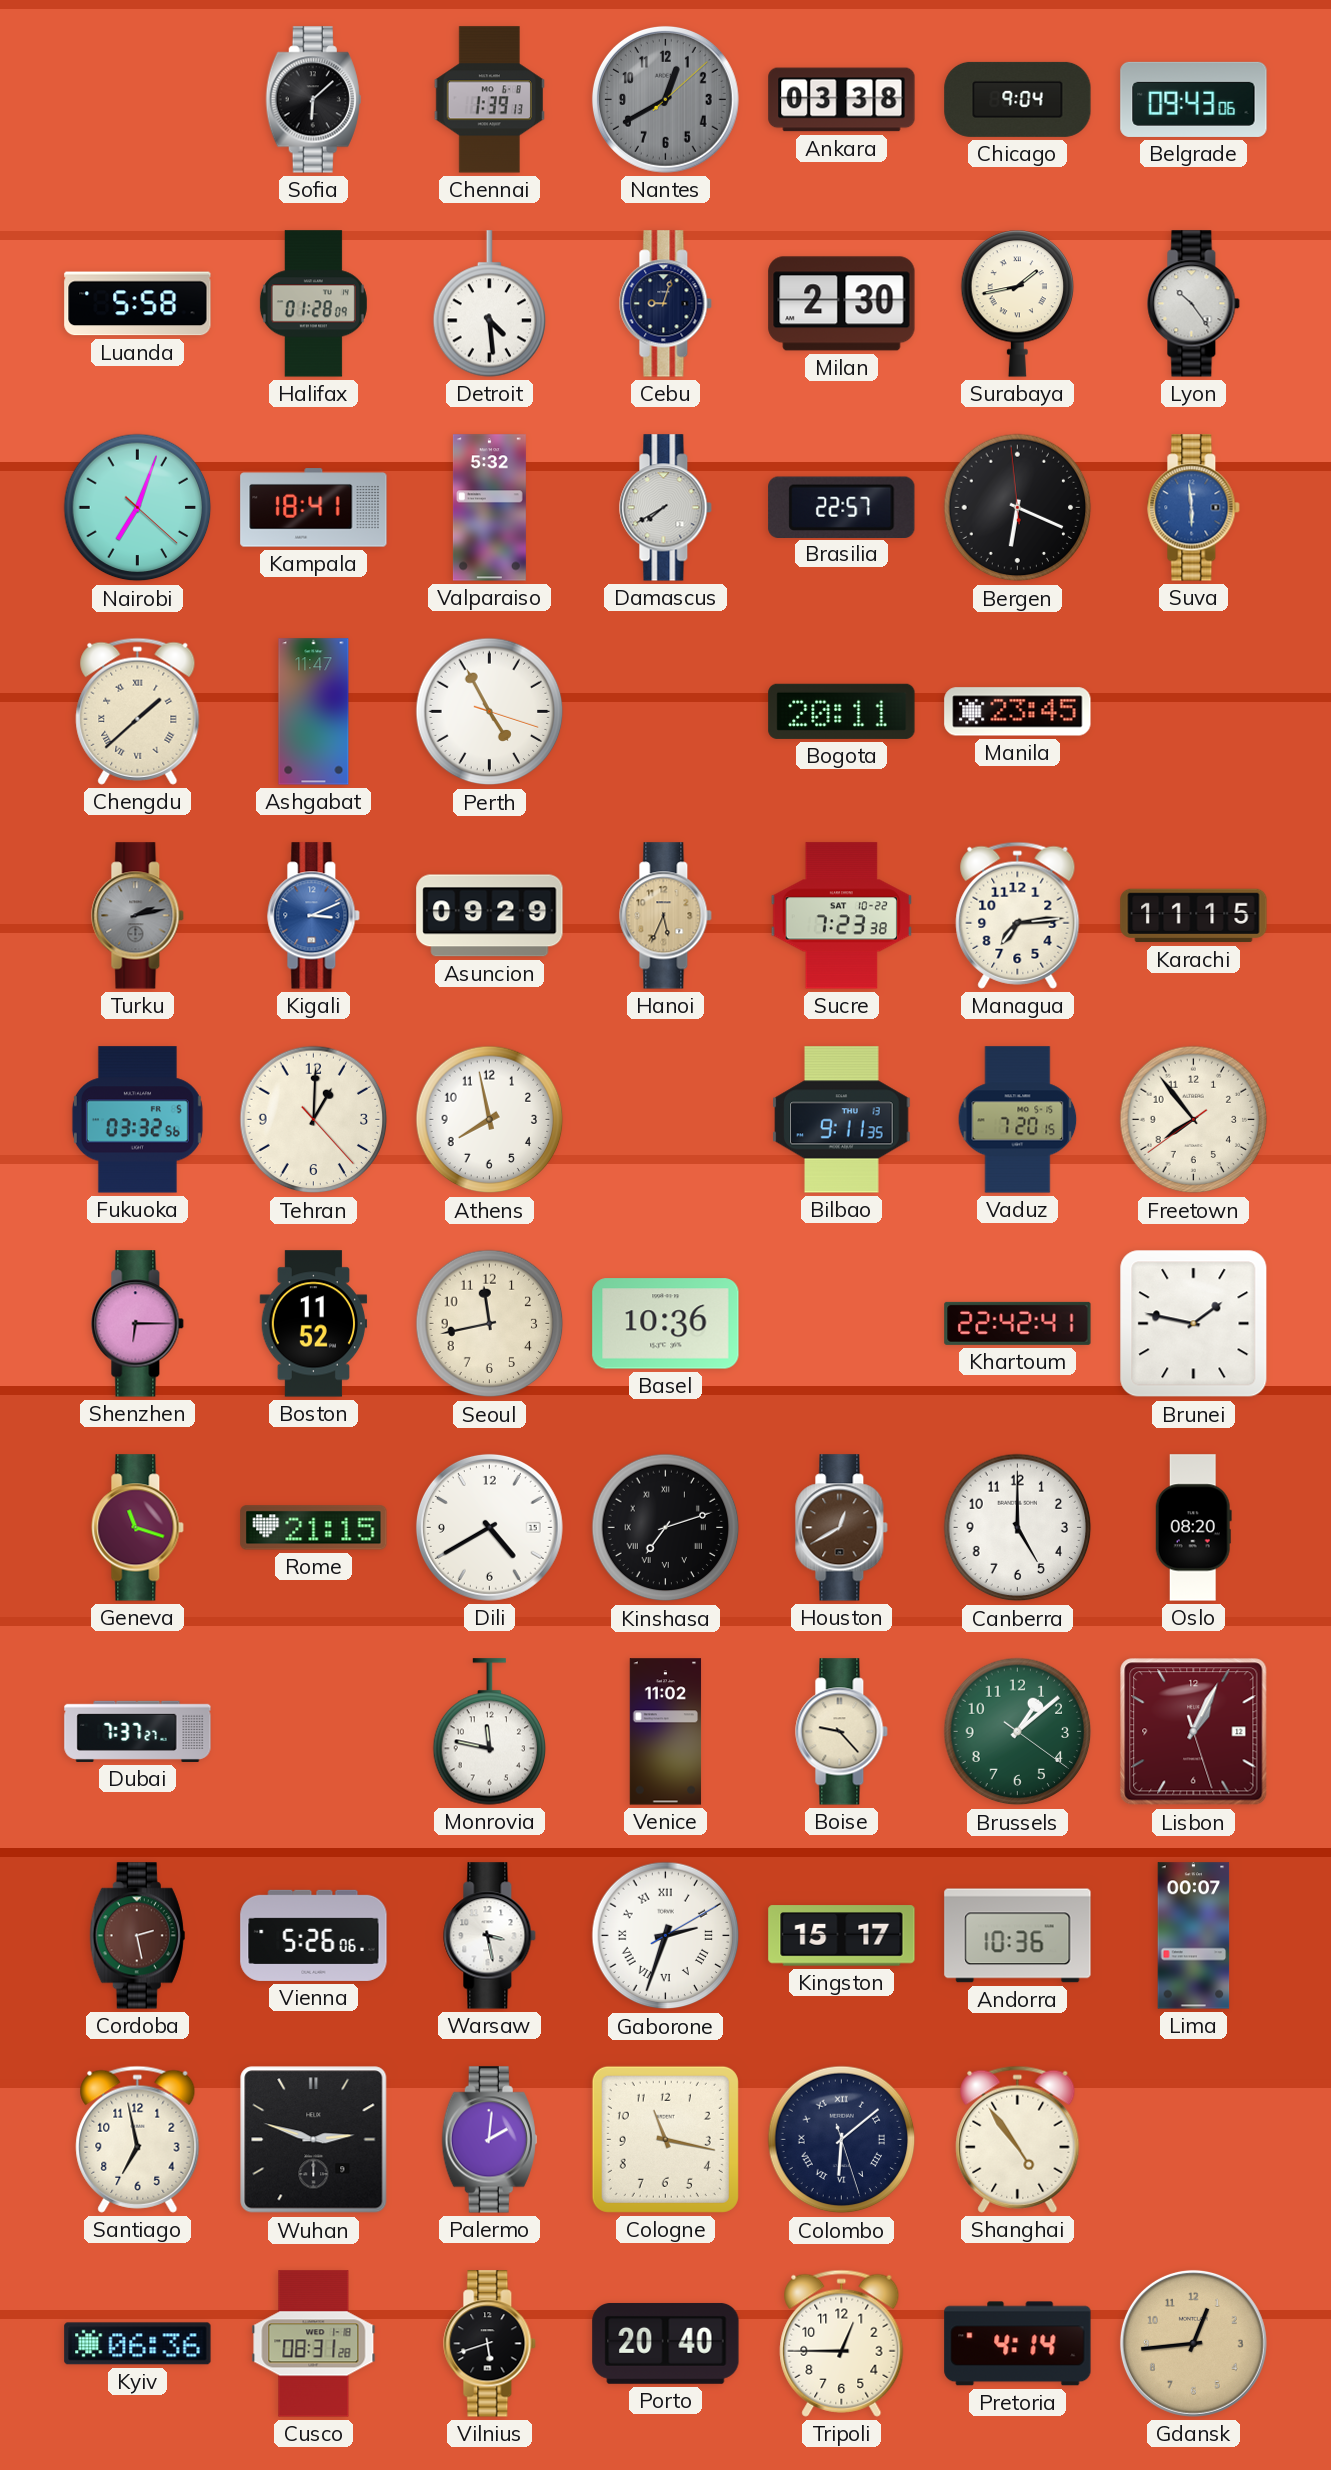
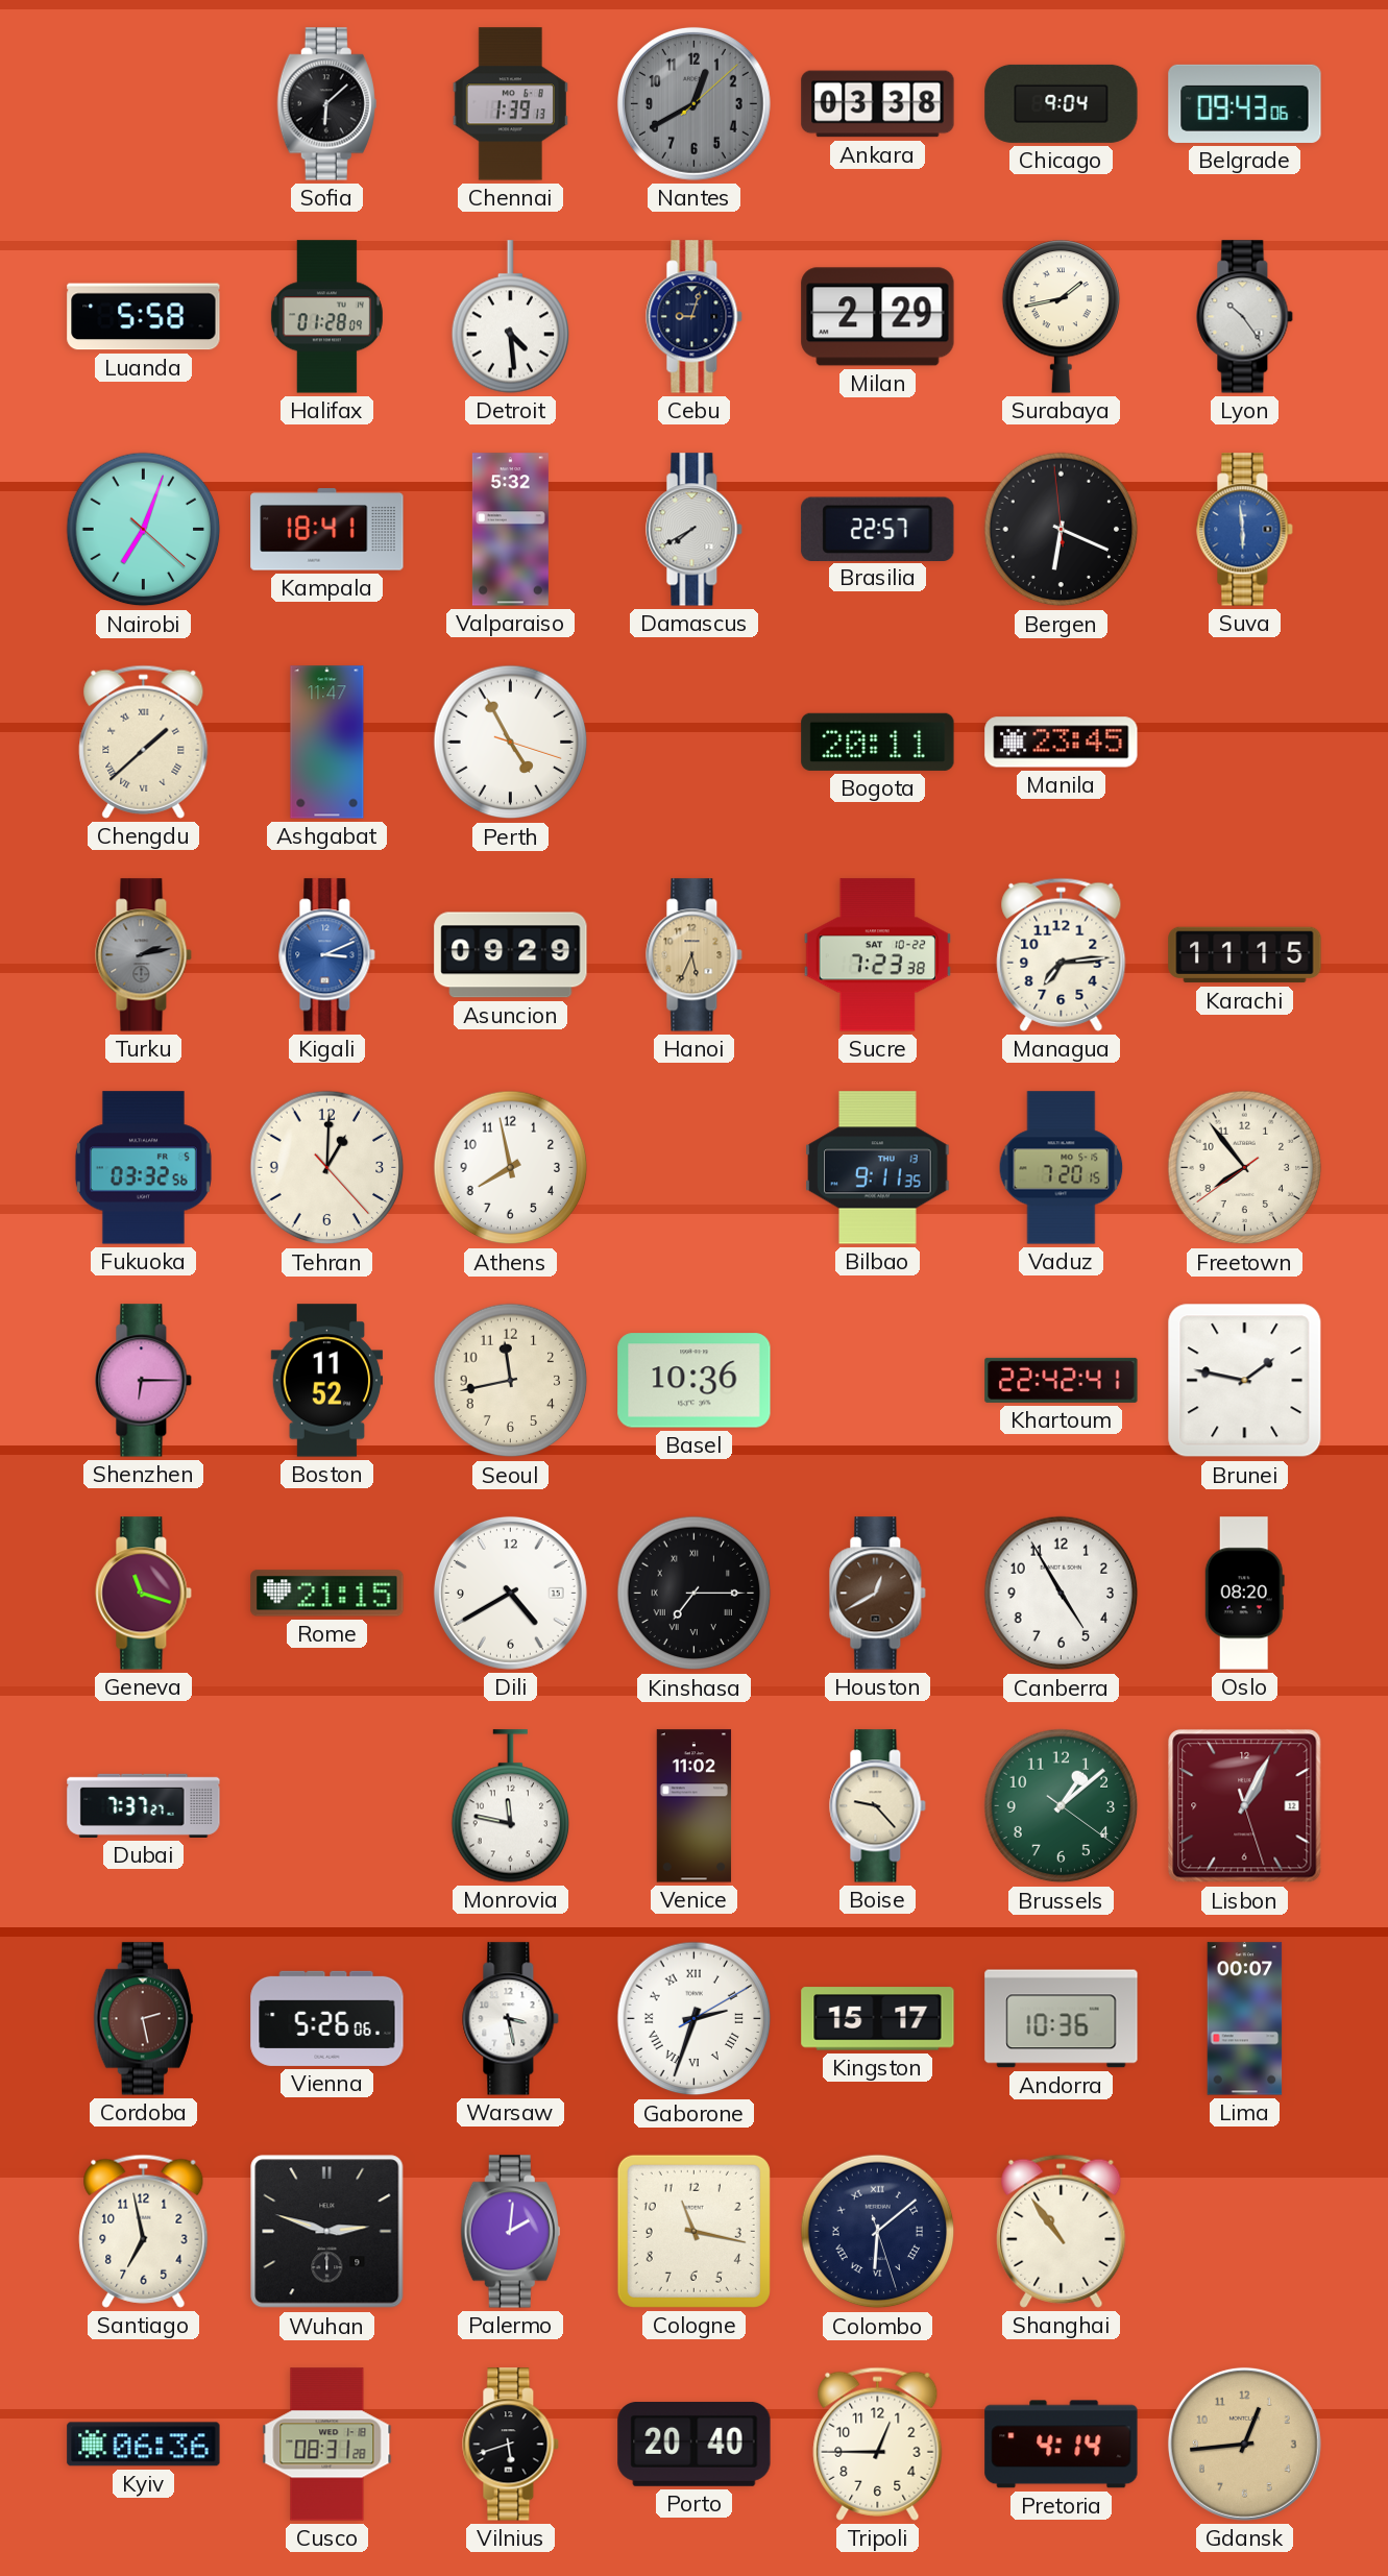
Milan: 2:30 -> 2:29
Kinshasa: 7:12 -> 7:15
Canberra: 5:00 -> 4:55
Shanghai: 4:54 -> 10:54
